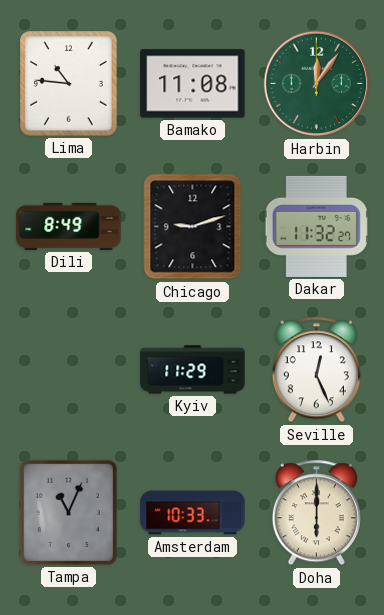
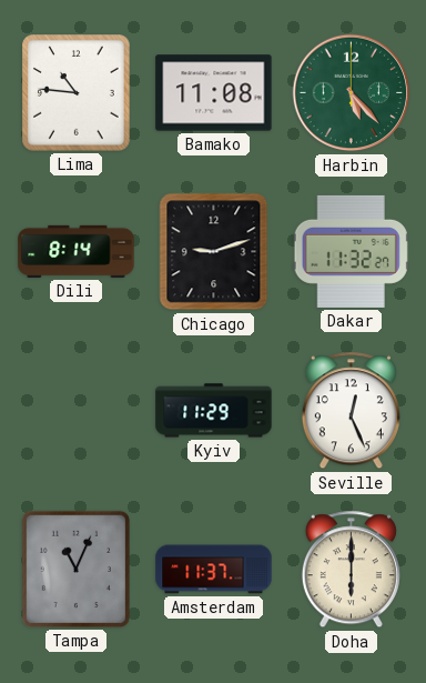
Harbin: 12:06 -> 5:23
Dili: 8:49 -> 8:14
Amsterdam: 10:33 -> 11:37
